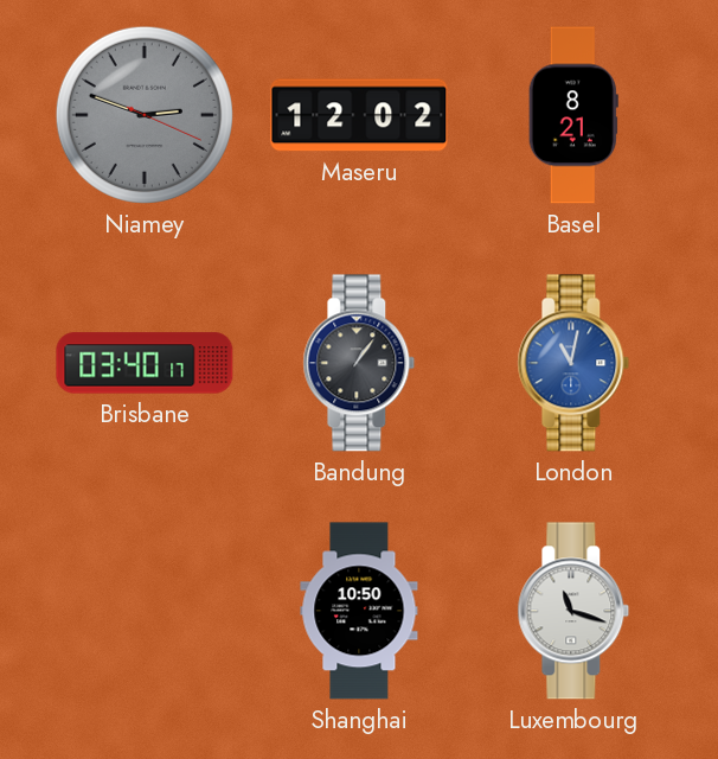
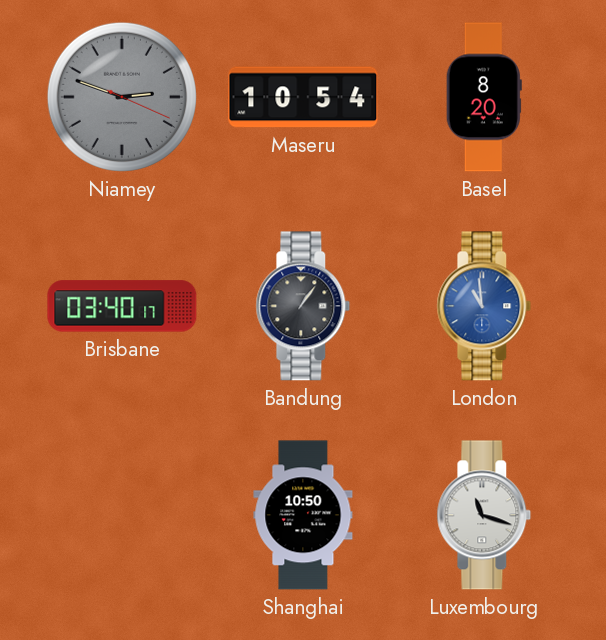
Maseru: 12:02 -> 10:54
Basel: 8:21 -> 8:20
London: 11:02 -> 10:59
